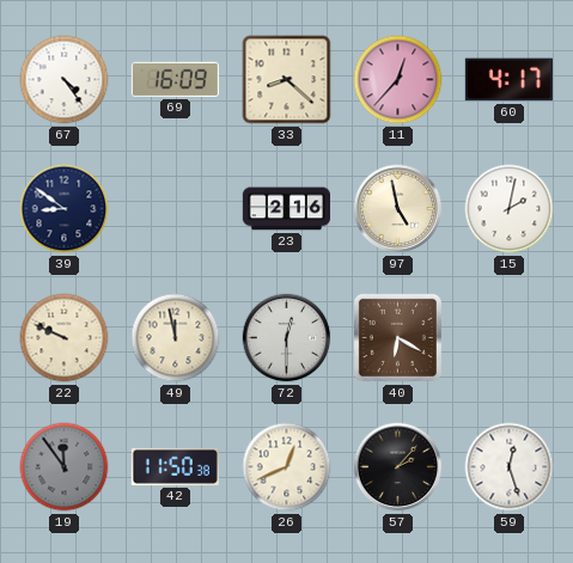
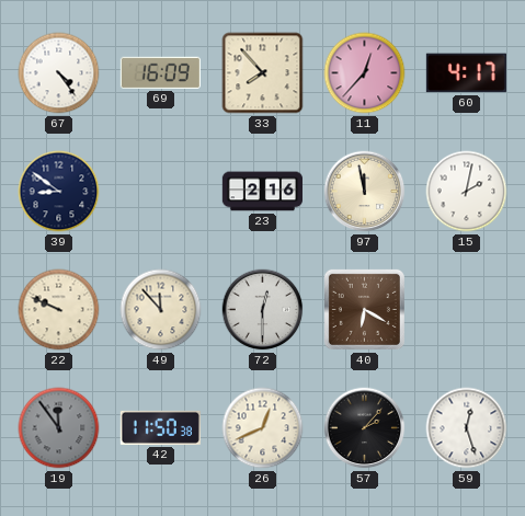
33: 8:22 -> 7:53
97: 4:58 -> 11:58
49: 11:58 -> 11:53
